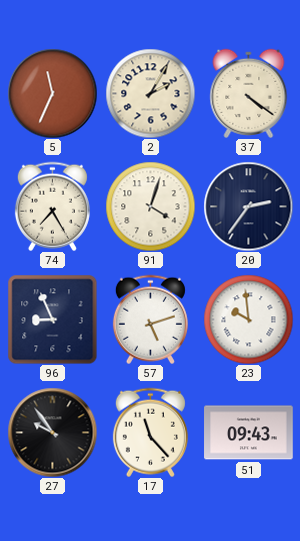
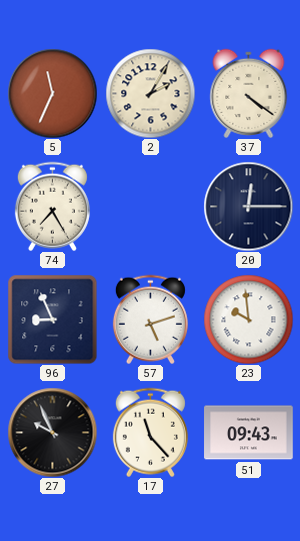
91: 4:03 -> none
20: 2:36 -> 12:15
27: 9:54 -> 9:56
